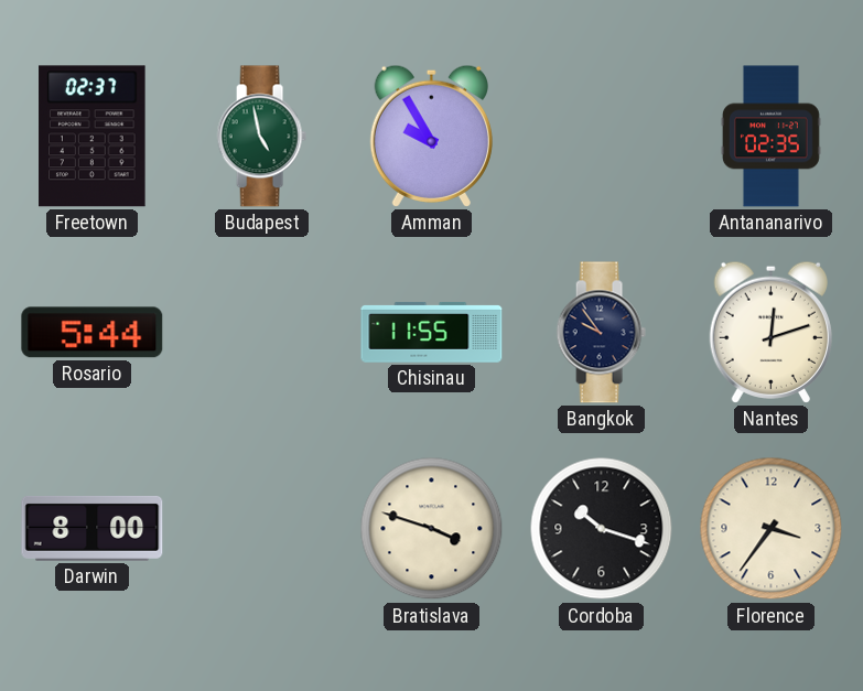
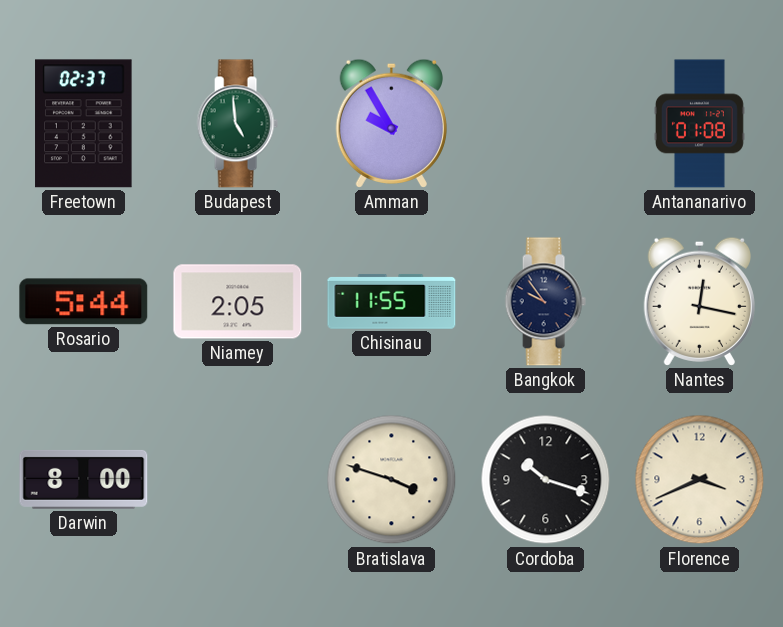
Budapest: 4:58 -> 4:59
Antananarivo: 02:35 -> 01:08
Niamey: none -> 2:05
Nantes: 12:12 -> 12:17
Florence: 3:36 -> 3:41
